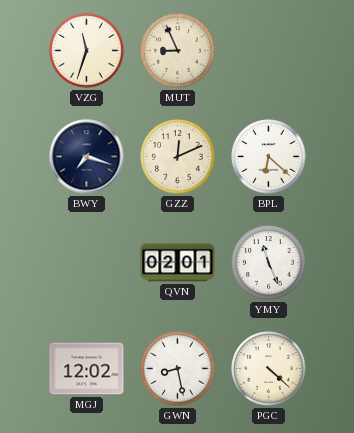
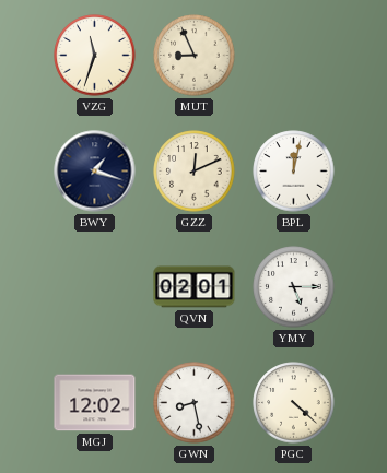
BWY: 7:18 -> 1:18
BPL: 6:22 -> 12:02
YMY: 11:26 -> 5:15
